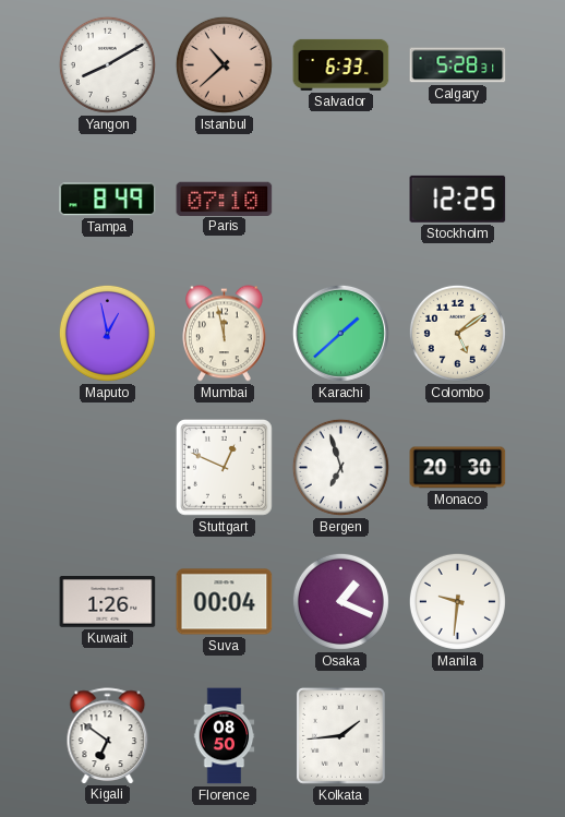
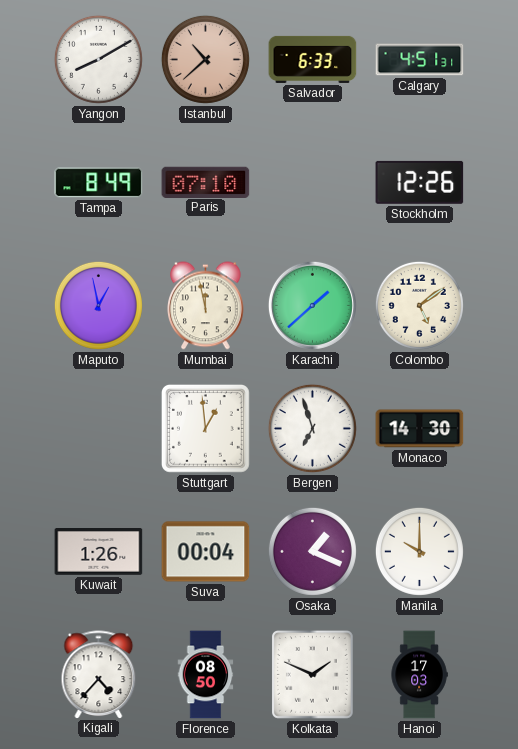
Calgary: 5:28 -> 4:51
Stockholm: 12:25 -> 12:26
Stuttgart: 12:49 -> 12:59
Monaco: 20:30 -> 14:30
Manila: 9:31 -> 10:00
Kigali: 6:51 -> 4:37
Kolkata: 1:44 -> 1:49
Hanoi: none -> 17:03
